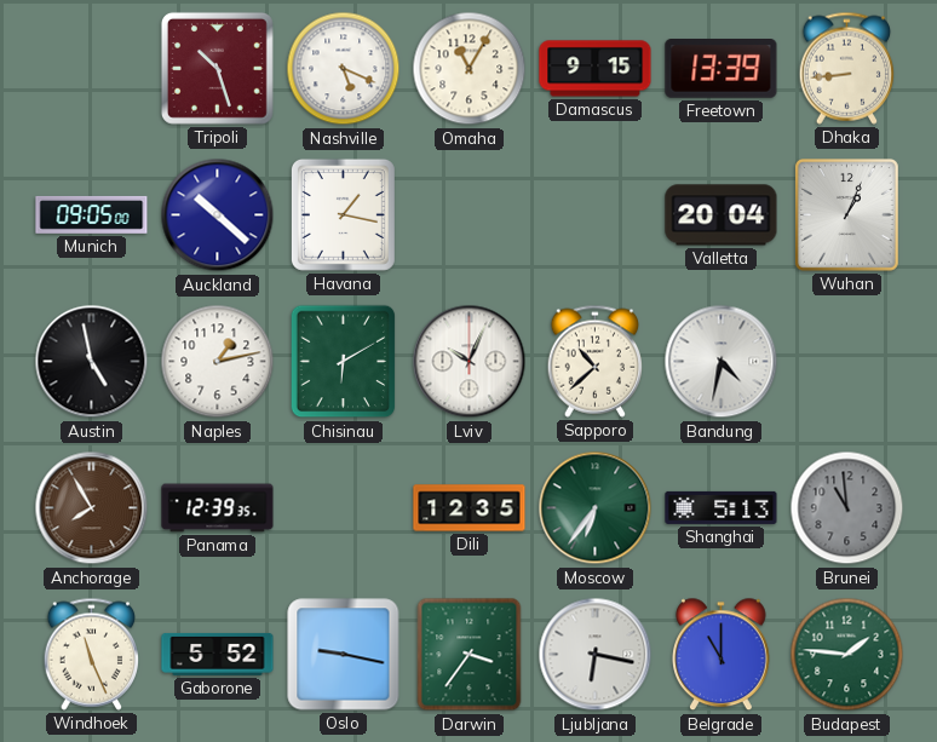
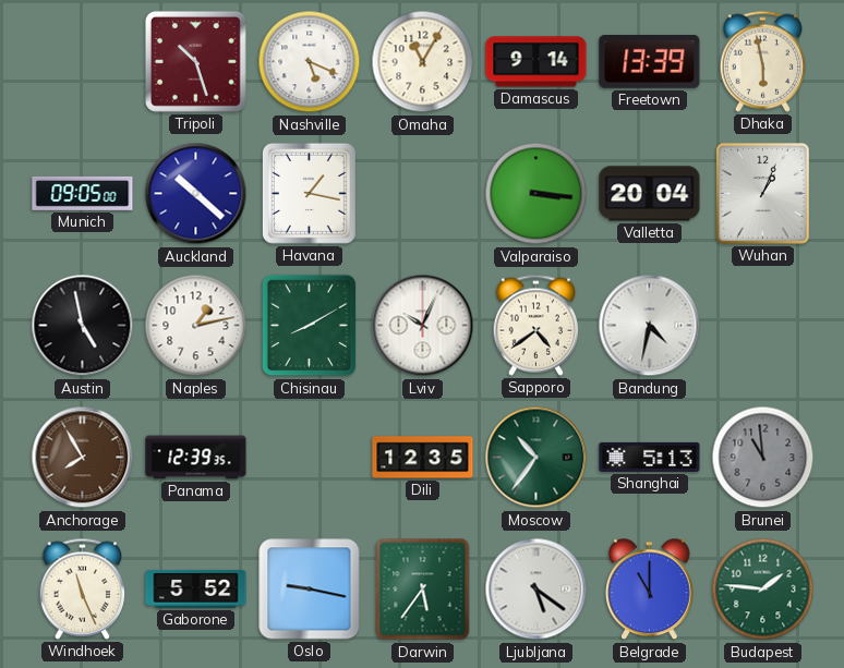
Damascus: 9:15 -> 9:14
Dhaka: 8:44 -> 5:58
Valparaiso: none -> 3:16
Chisinau: 6:10 -> 8:10
Sapporo: 10:38 -> 4:39
Moscow: 6:36 -> 10:36
Darwin: 3:36 -> 5:36
Ljubljana: 6:17 -> 5:21
